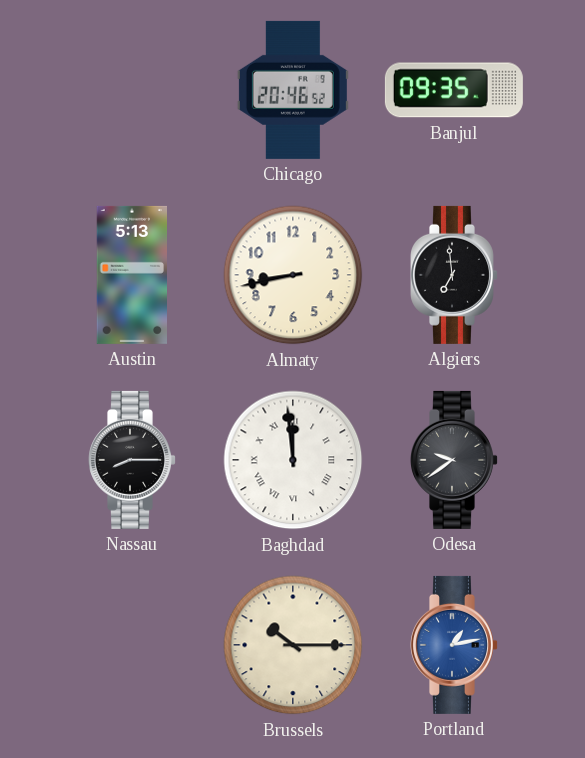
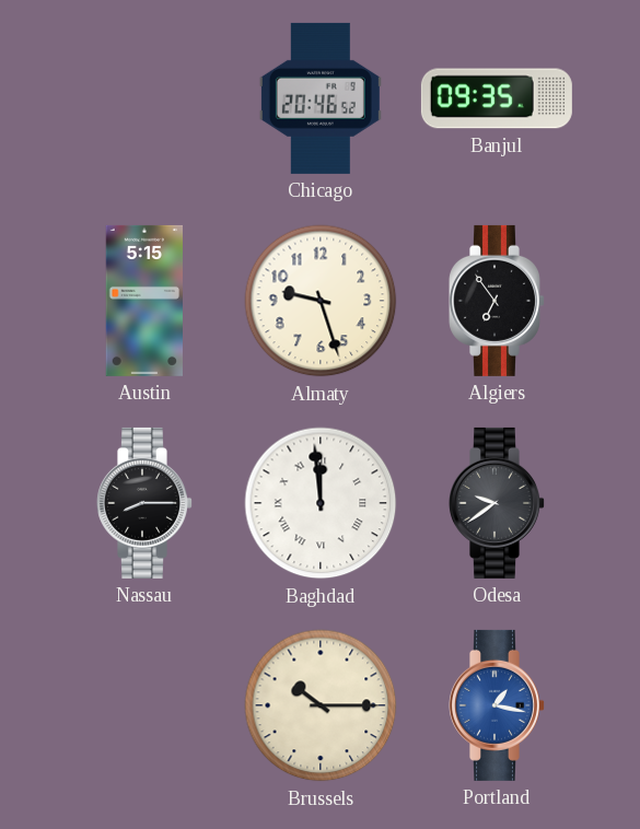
Austin: 5:13 -> 5:15
Almaty: 8:43 -> 9:27
Algiers: 6:59 -> 6:54
Portland: 1:13 -> 1:17
